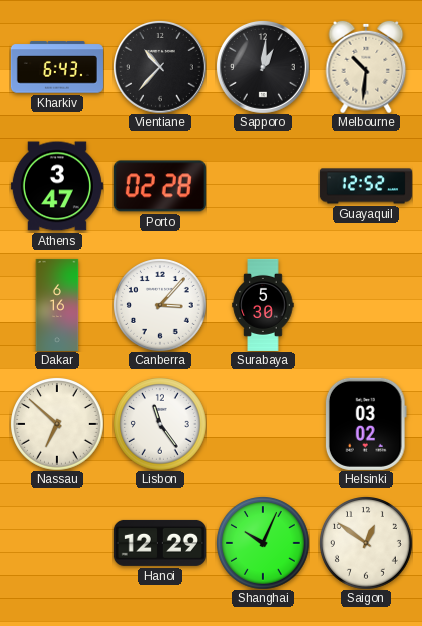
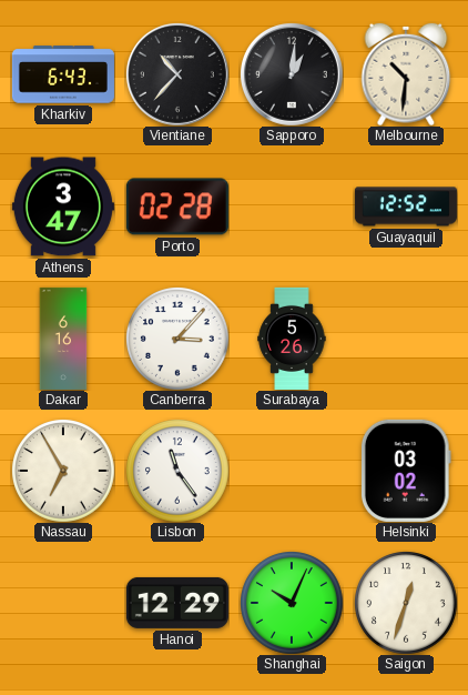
Surabaya: 5:30 -> 5:26
Nassau: 6:52 -> 6:55
Saigon: 12:51 -> 12:33
